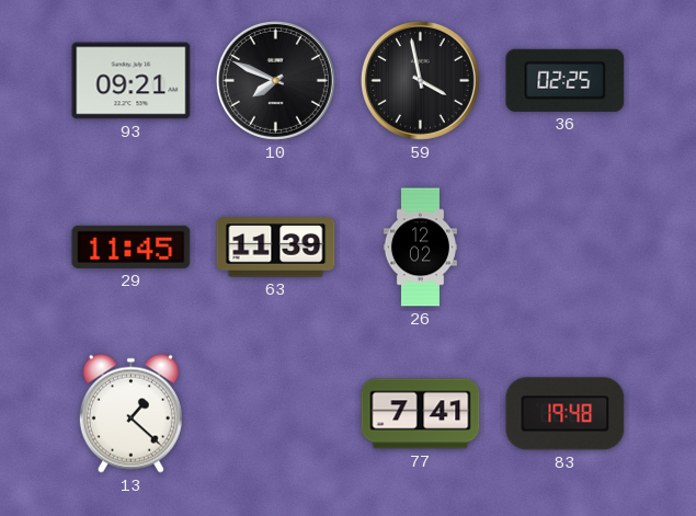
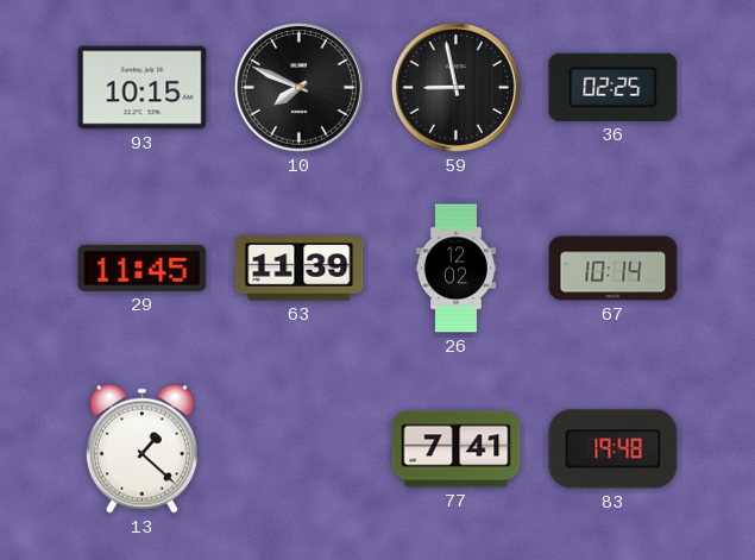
93: 09:21 -> 10:15
59: 3:58 -> 8:58
67: none -> 10:14
